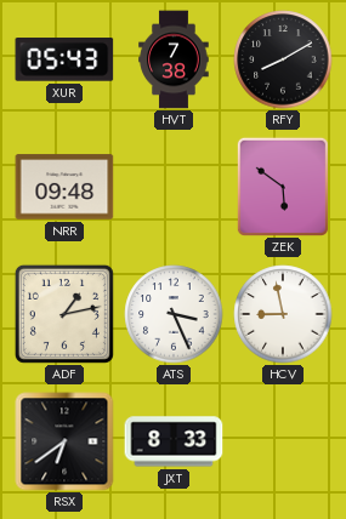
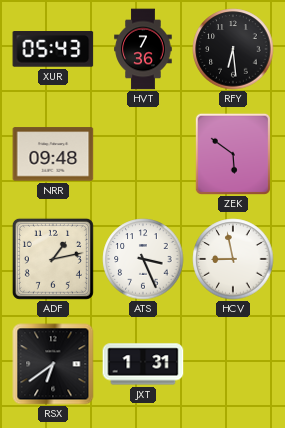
HVT: 7:38 -> 7:36
RFY: 8:10 -> 6:29
JXT: 8:33 -> 1:31
